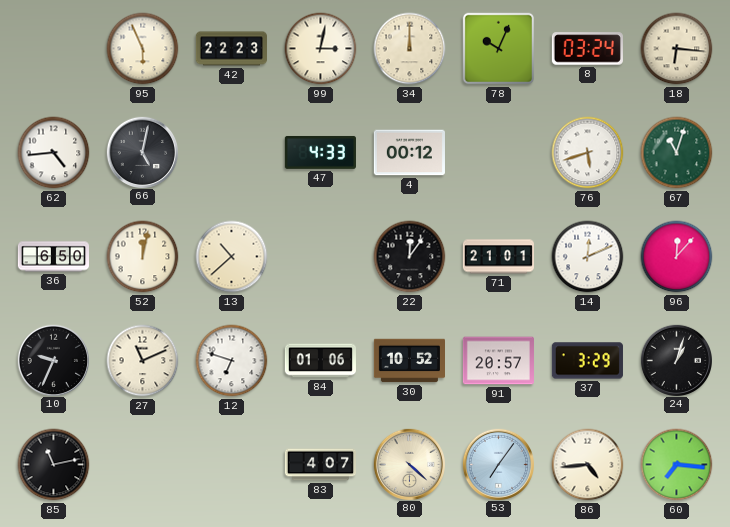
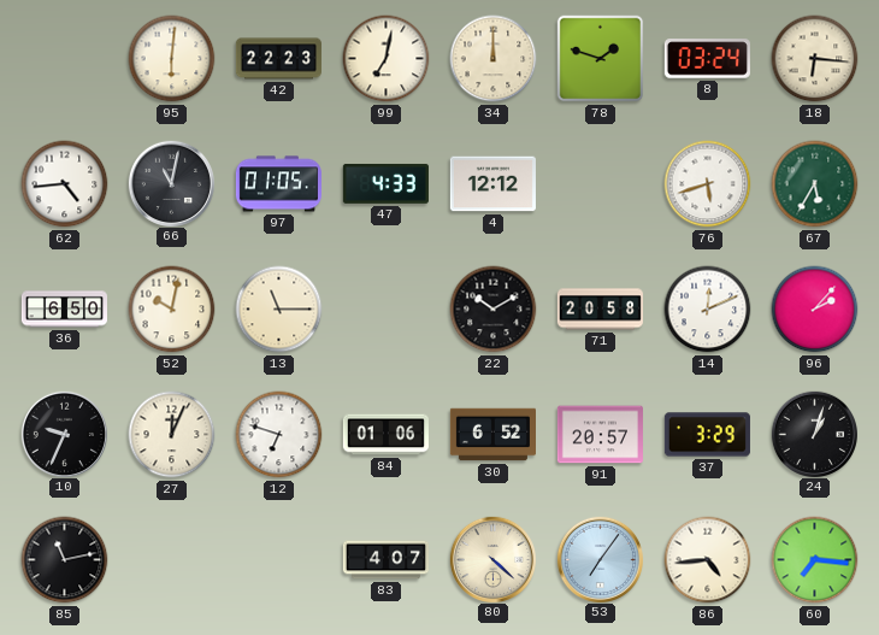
95: 5:56 -> 6:01
99: 3:02 -> 7:02
78: 10:04 -> 1:48
66: 5:02 -> 11:02
97: none -> 01:05
4: 00:12 -> 12:12
67: 11:03 -> 5:35
52: 12:02 -> 10:02
13: 10:38 -> 11:15
22: 12:06 -> 10:10
71: 21:01 -> 20:58
96: 12:07 -> 2:07
27: 11:11 -> 12:04
30: 10:52 -> 6:52
